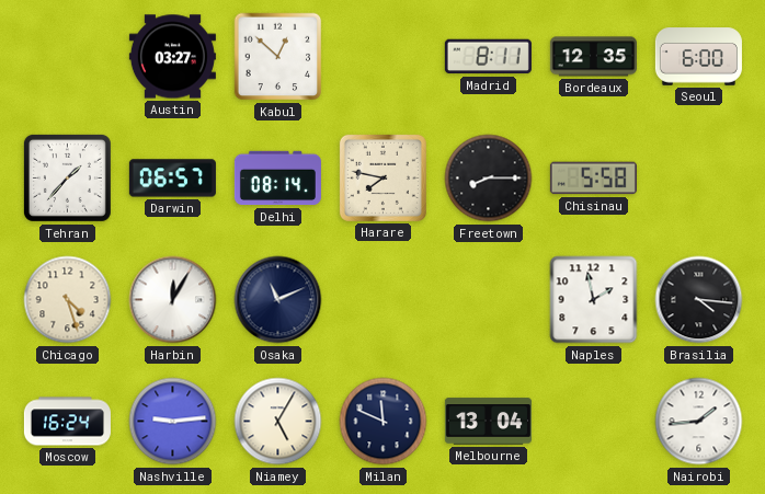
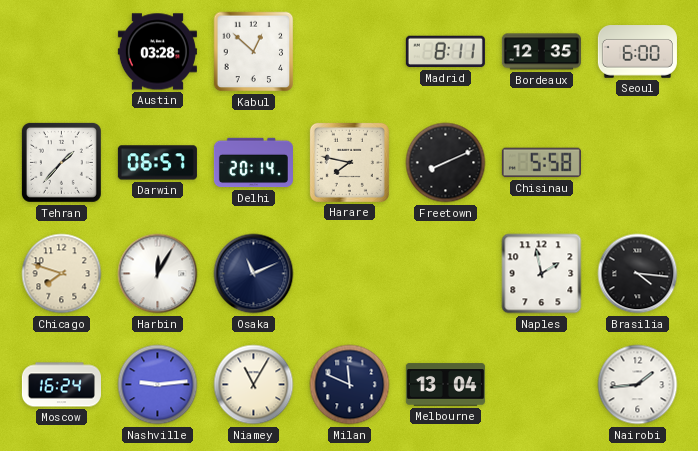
Austin: 03:27 -> 03:28
Delhi: 08:14 -> 20:14
Freetown: 8:15 -> 8:11
Chicago: 4:27 -> 7:48
Niamey: 5:05 -> 11:05
